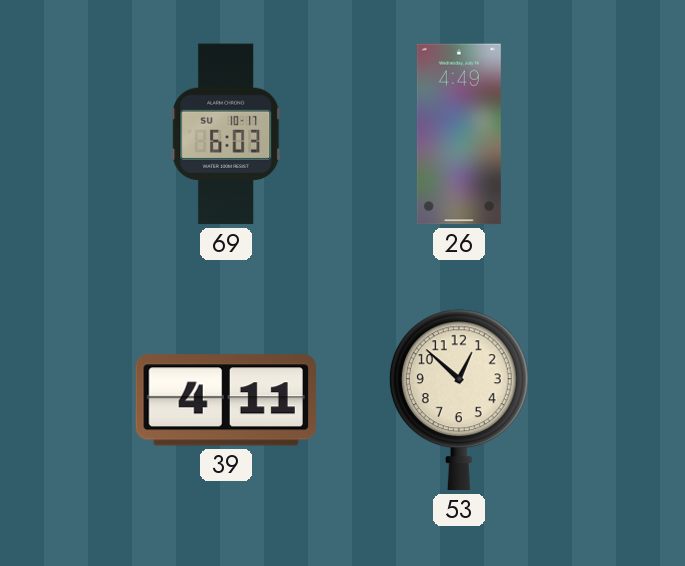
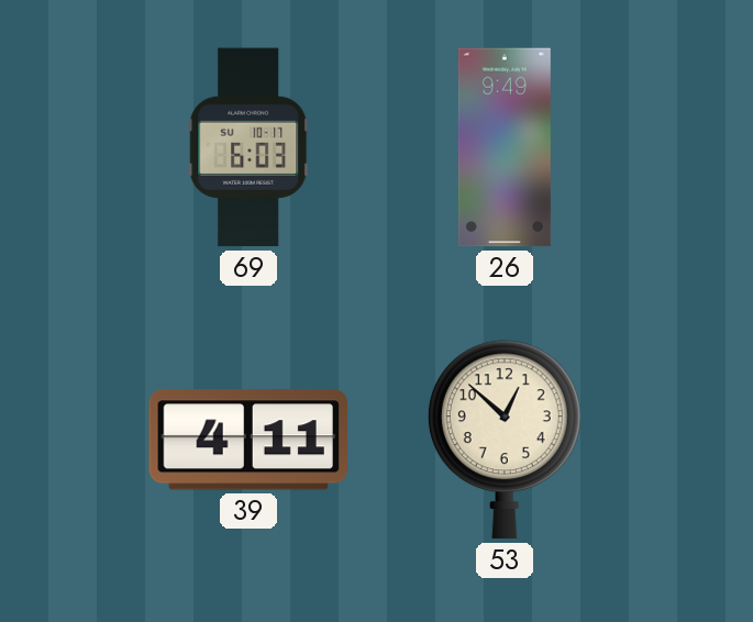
26: 4:49 -> 9:49
